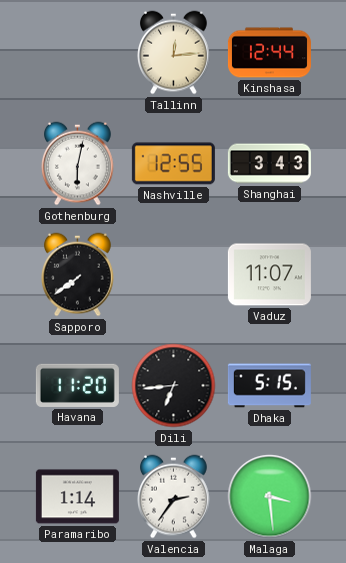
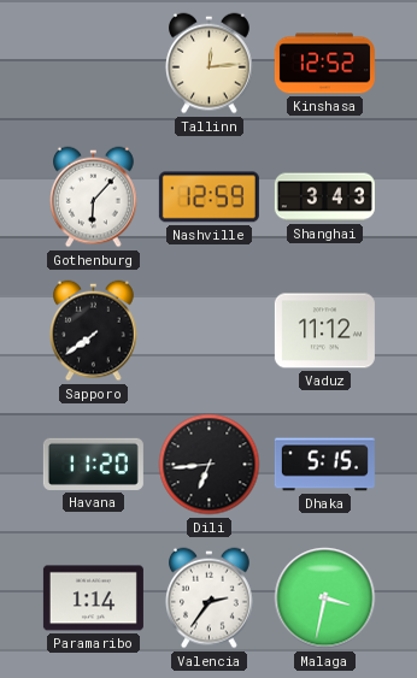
Kinshasa: 12:44 -> 12:52
Gothenburg: 6:02 -> 6:07
Nashville: 12:55 -> 12:59
Vaduz: 11:07 -> 11:12
Malaga: 3:29 -> 3:32
